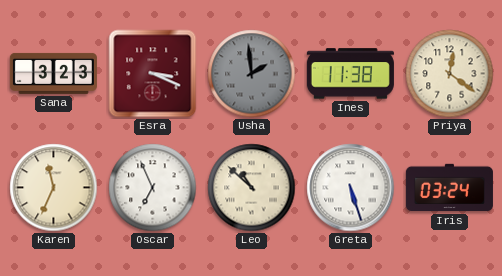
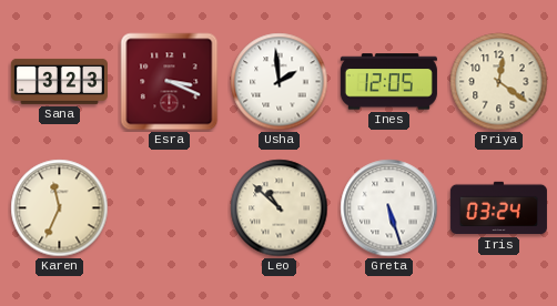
Usha dial: grey -> white
Ines: 11:38 -> 12:05
Oscar: 6:56 -> none
